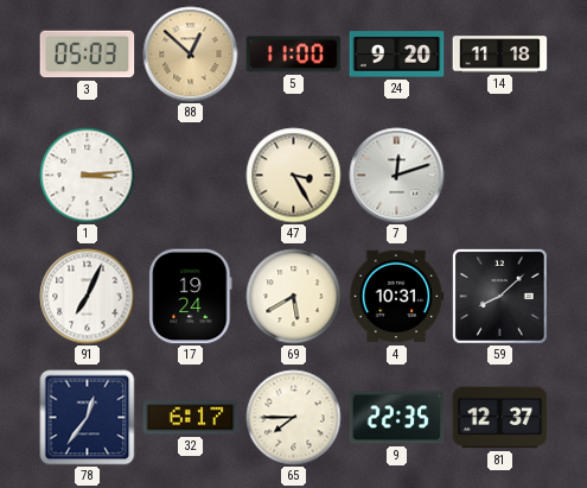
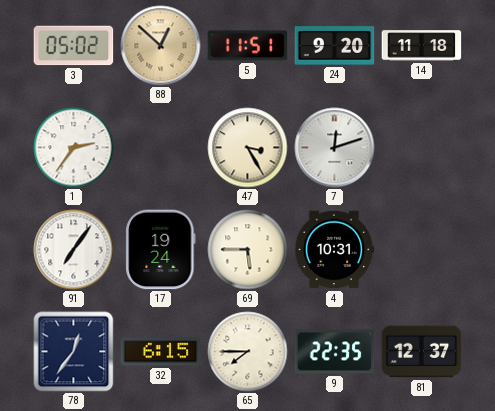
3: 05:03 -> 05:02
5: 11:00 -> 11:51
1: 3:14 -> 2:36
91: 7:04 -> 7:06
69: 5:40 -> 5:45
59: 8:08 -> none
32: 6:17 -> 6:15
